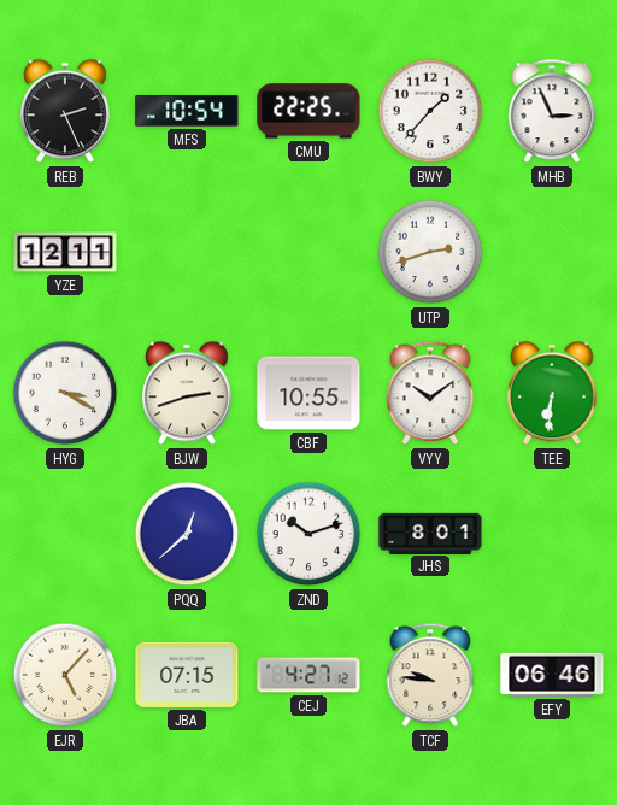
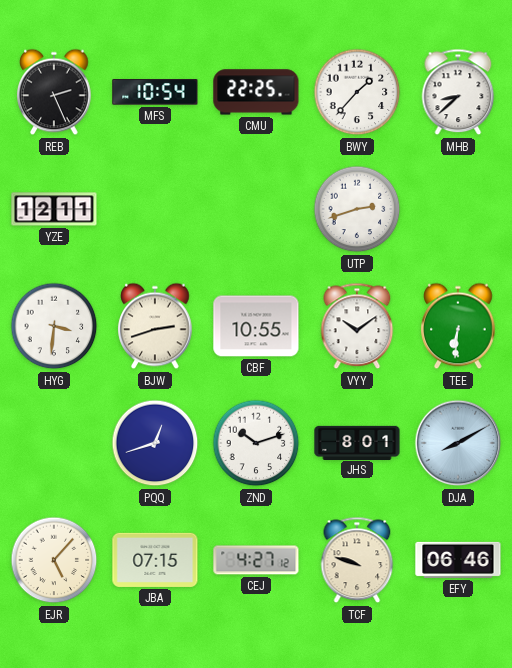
MHB: 2:56 -> 8:38
HYG: 3:20 -> 3:31
PQQ: 12:38 -> 12:42
DJA: none -> 8:10
TCF: 9:46 -> 9:48
